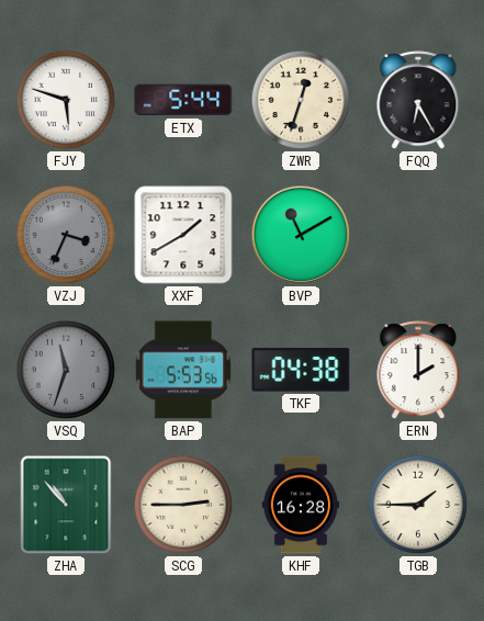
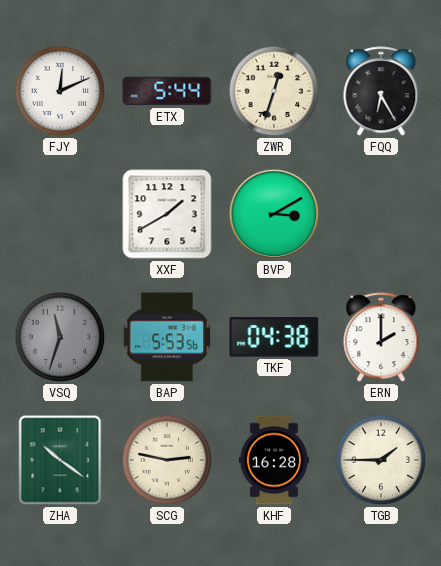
FJY: 5:48 -> 12:11
VZJ: 3:34 -> none
BVP: 11:10 -> 3:10
ZHA: 10:53 -> 10:21
SCG: 2:45 -> 2:47
